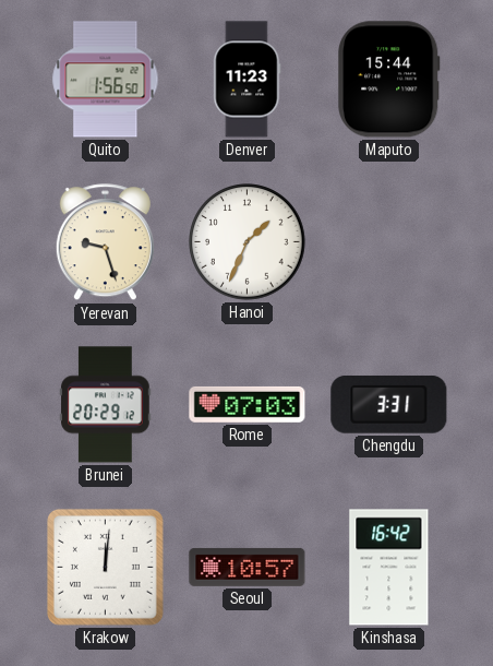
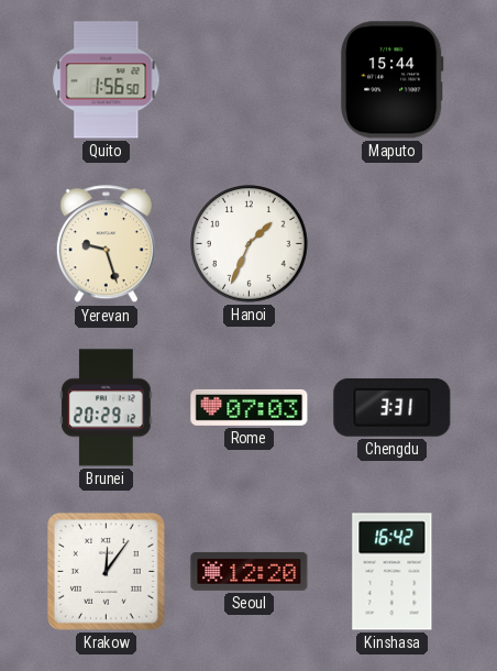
Denver: 11:23 -> none
Krakow: 12:01 -> 12:06
Seoul: 10:57 -> 12:20
